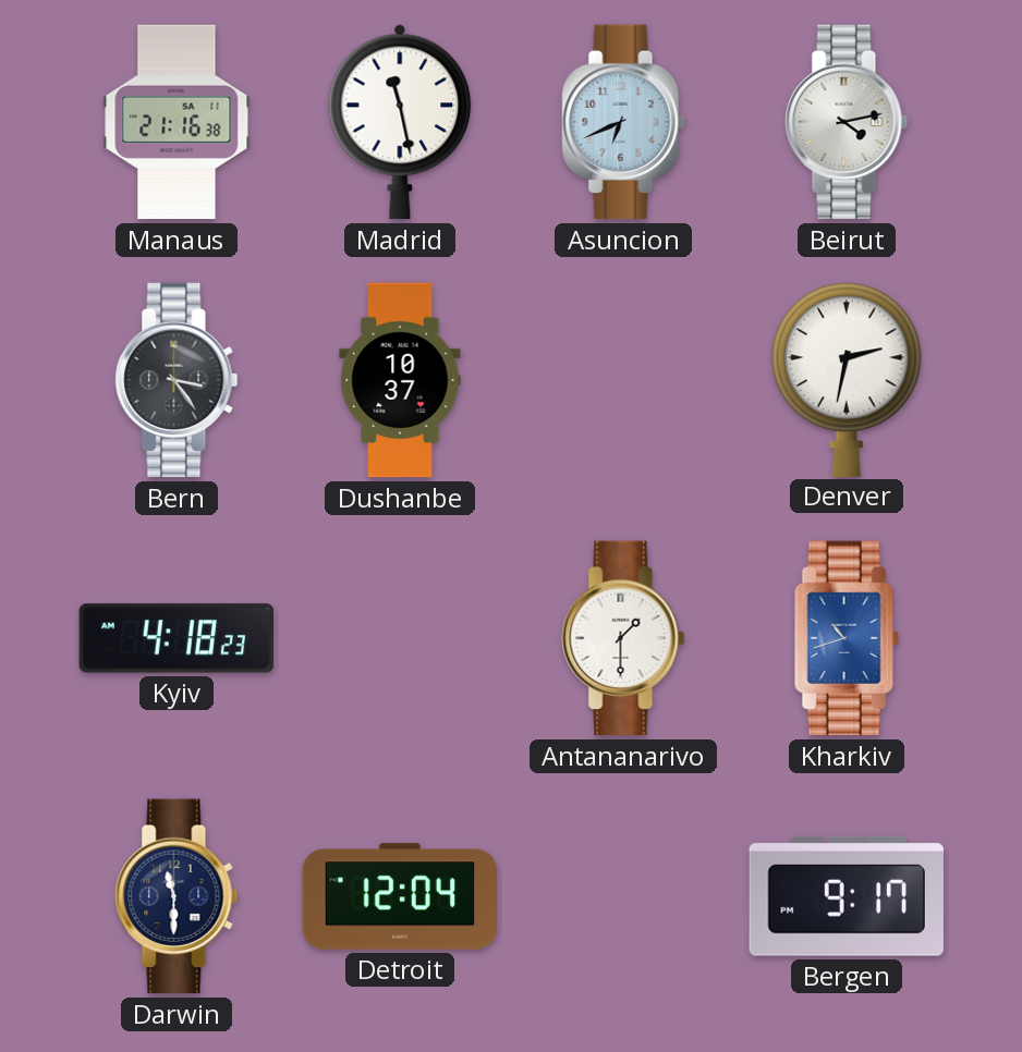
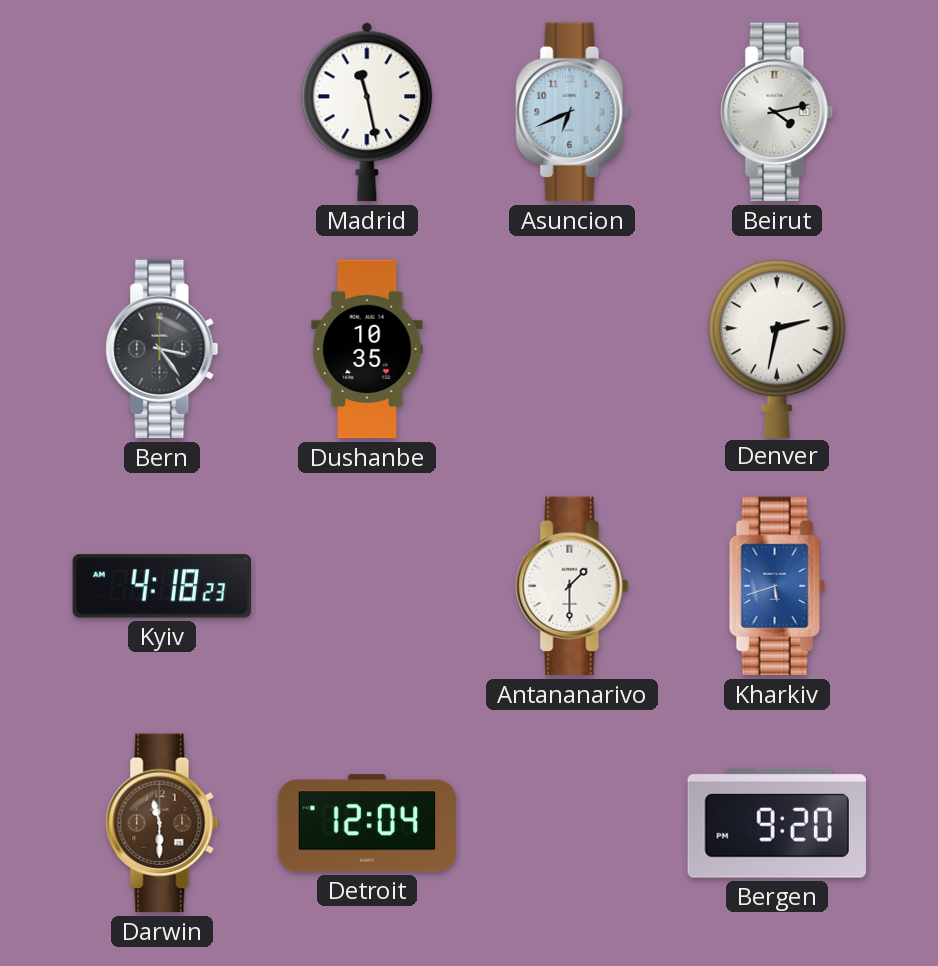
Manaus: 21:16 -> none
Dushanbe: 10:37 -> 10:35
Kharkiv: 10:42 -> 5:42
Darwin dial: navy -> brown
Bergen: 9:17 -> 9:20
